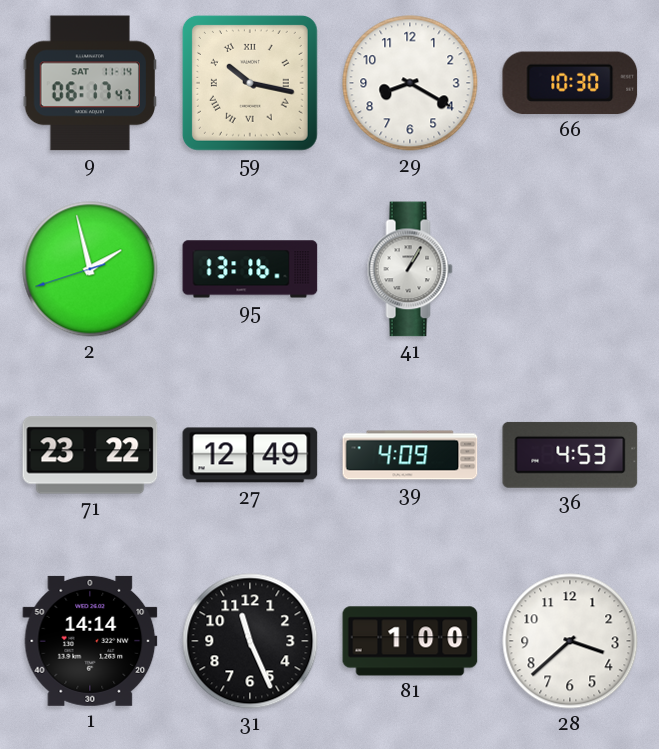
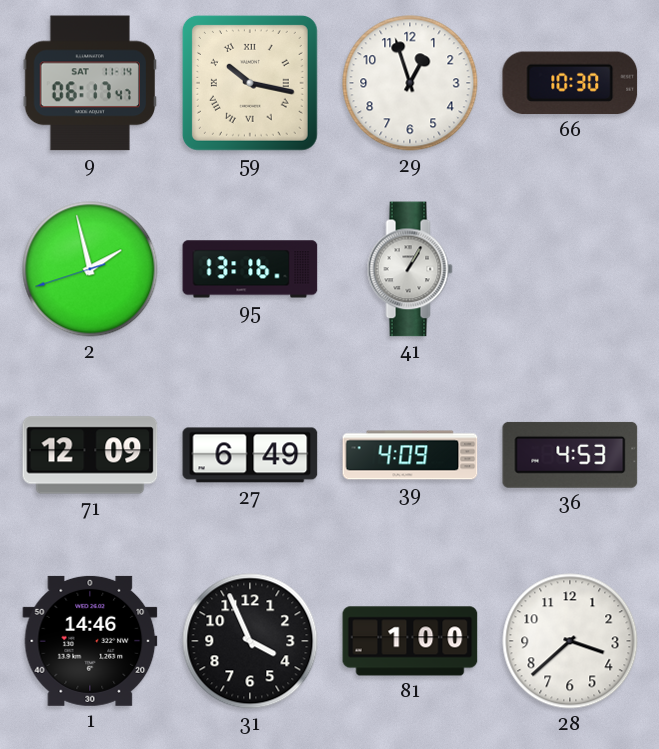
29: 8:20 -> 12:57
71: 23:22 -> 12:09
27: 12:49 -> 6:49
1: 14:14 -> 14:46
31: 11:26 -> 3:56
